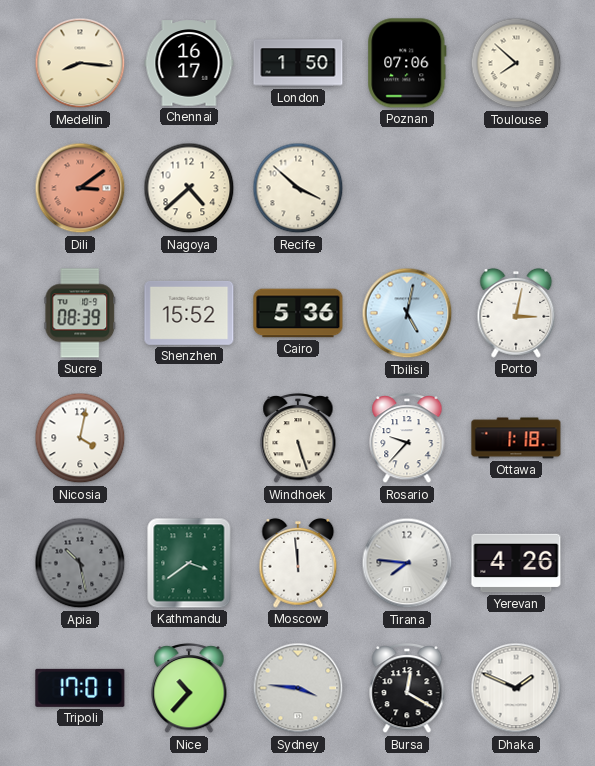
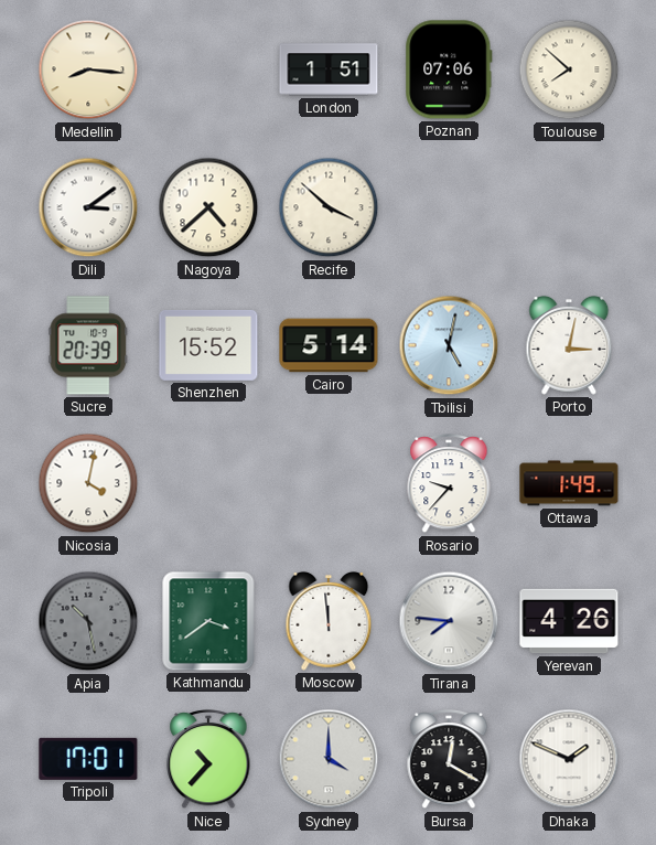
Chennai: 16:17 -> none
London: 1:50 -> 1:51
Dili dial: salmon -> white
Sucre: 08:39 -> 20:39
Cairo: 5:36 -> 5:14
Windhoek: 5:27 -> none
Ottawa: 1:18 -> 1:49
Sydney: 3:46 -> 4:00
